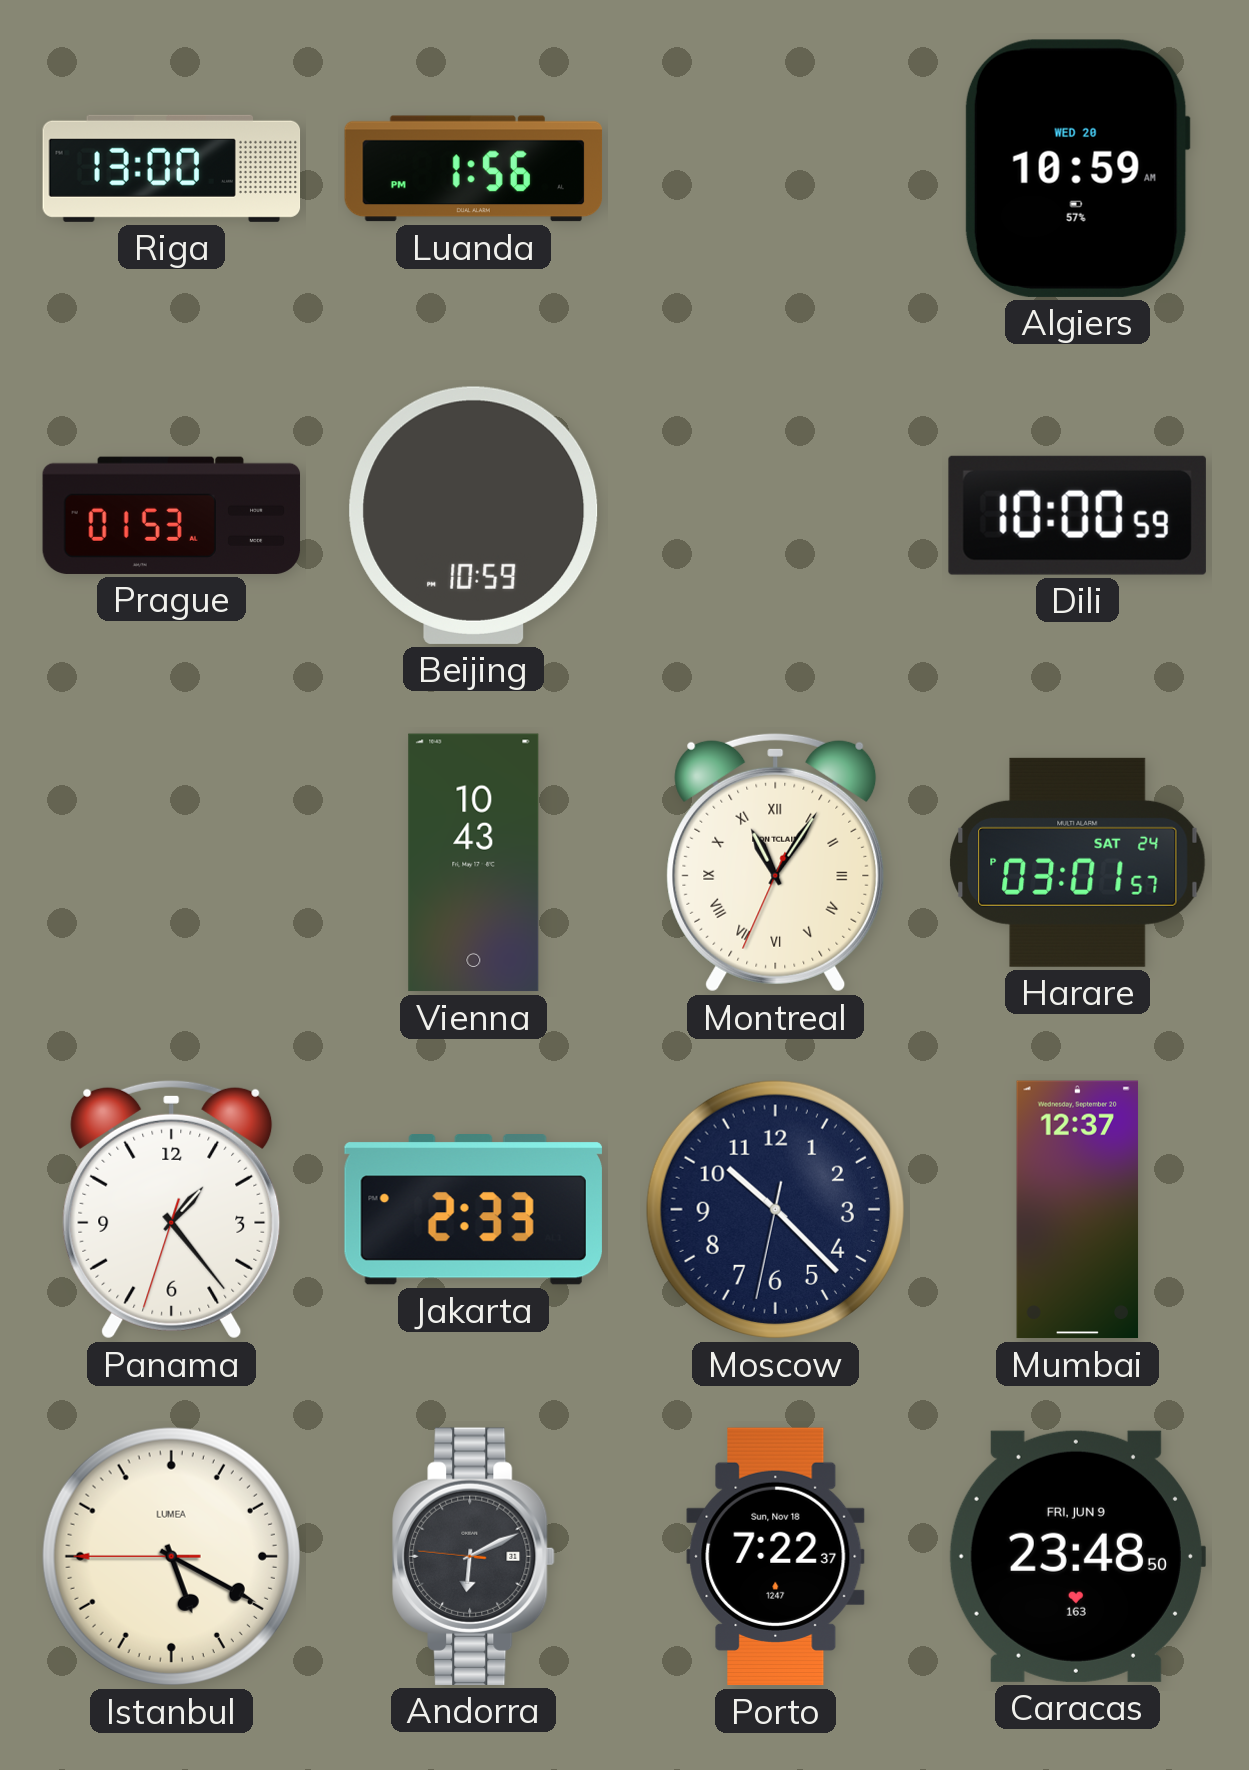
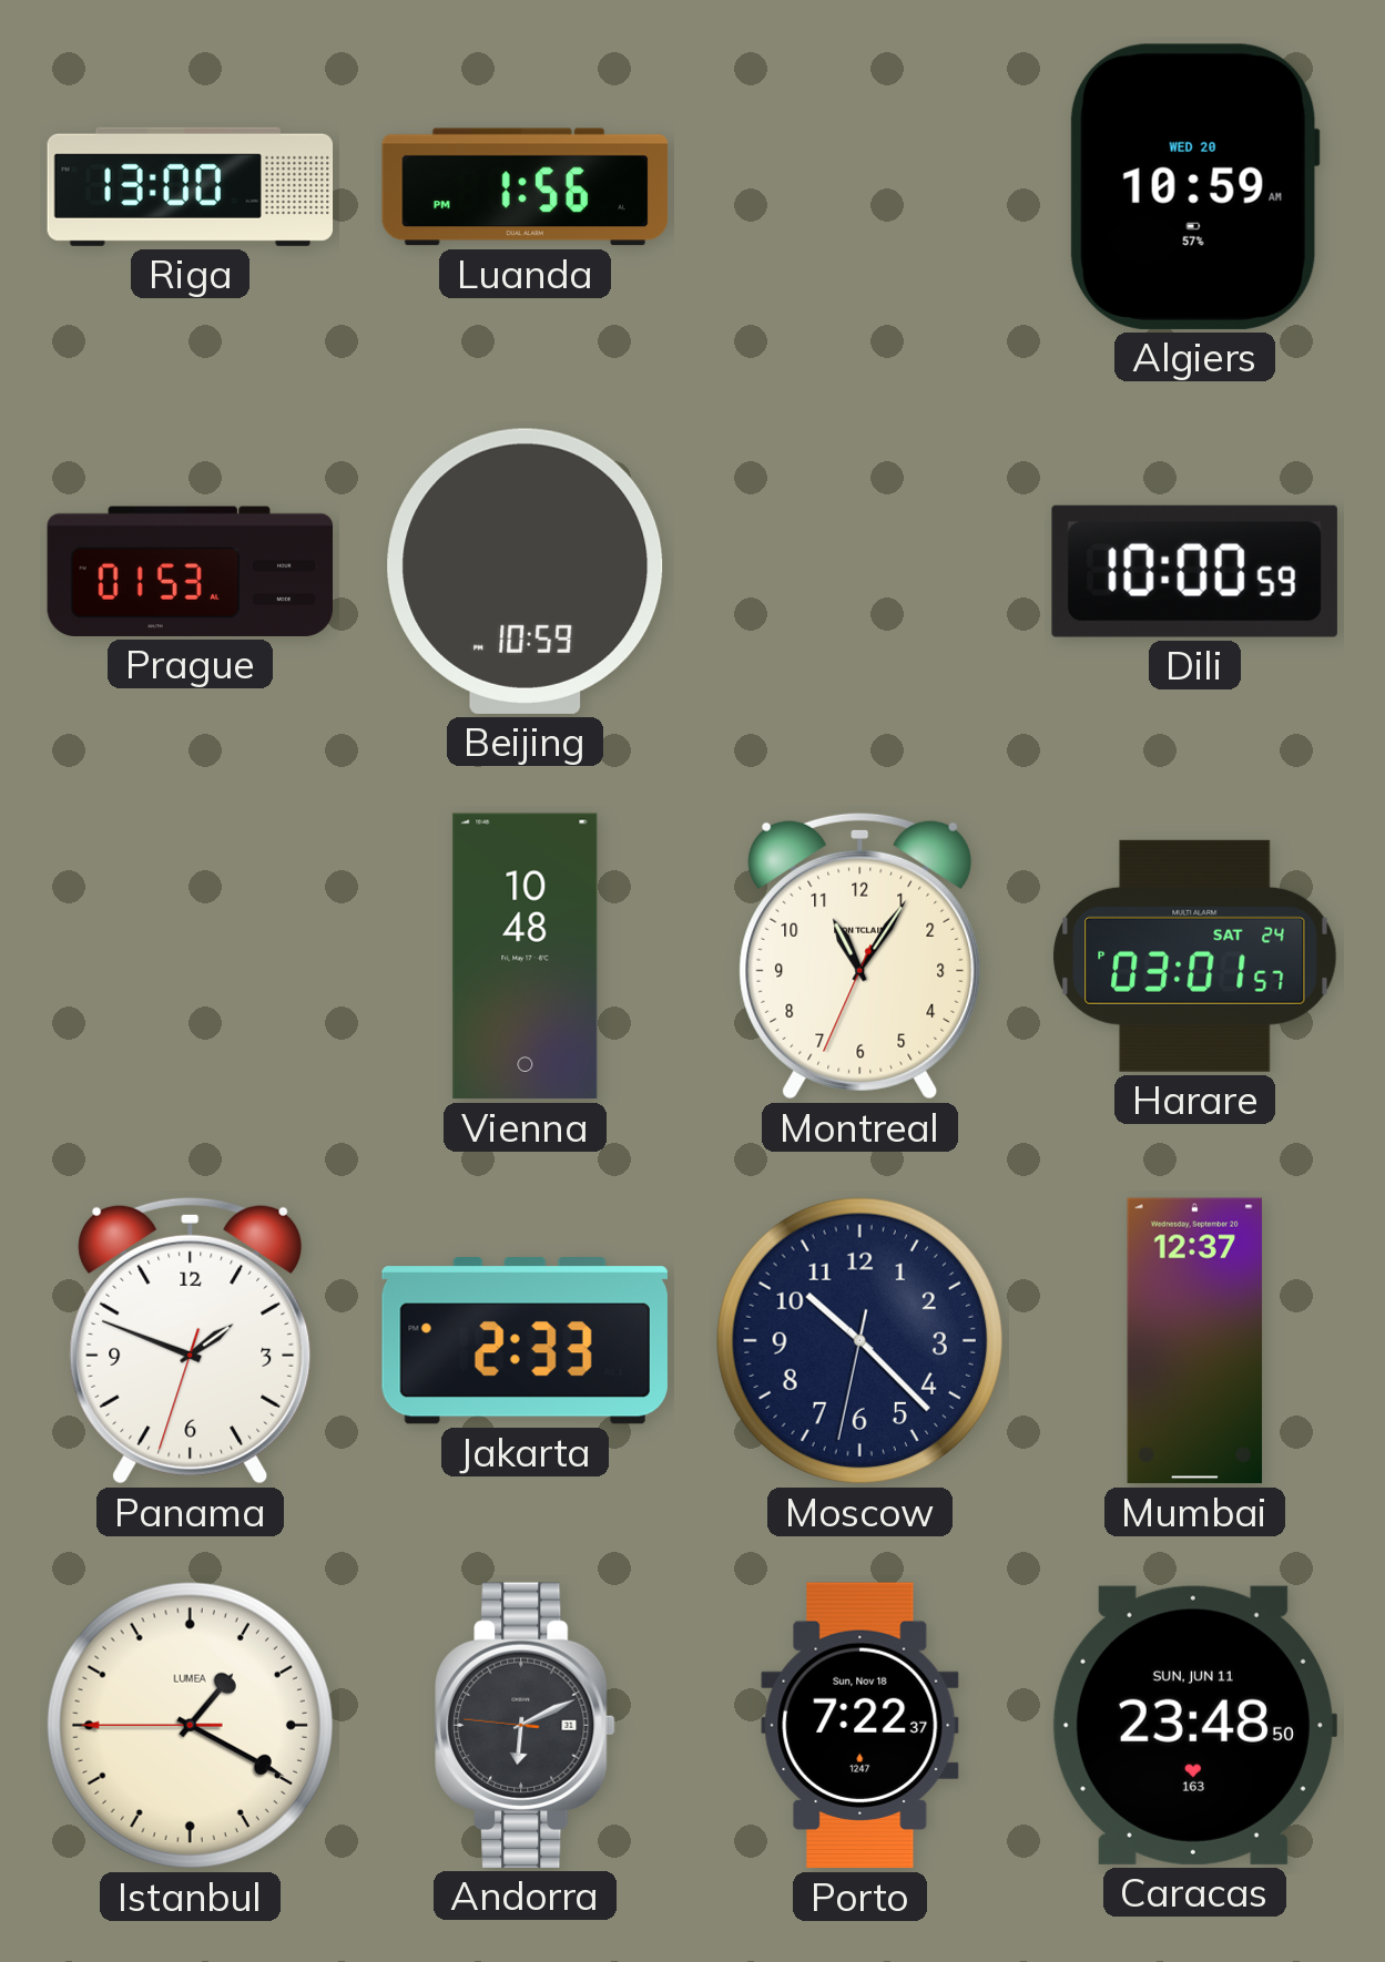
Vienna: 10:43 -> 10:48
Montreal numerals: Roman -> Arabic
Panama: 1:23 -> 1:48
Istanbul: 5:19 -> 1:19
Caracas date: FRI, JUN 9 -> SUN, JUN 11
